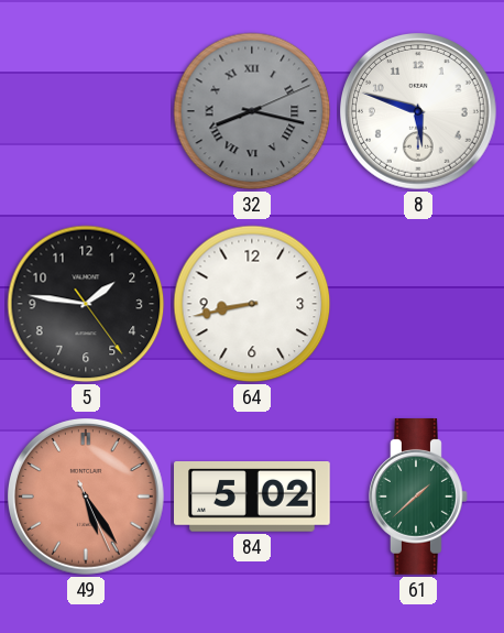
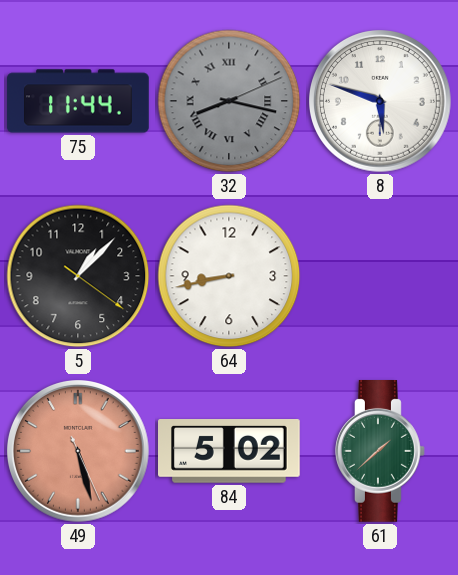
75: none -> 11:44
5: 1:46 -> 1:07
49: 5:24 -> 5:27
